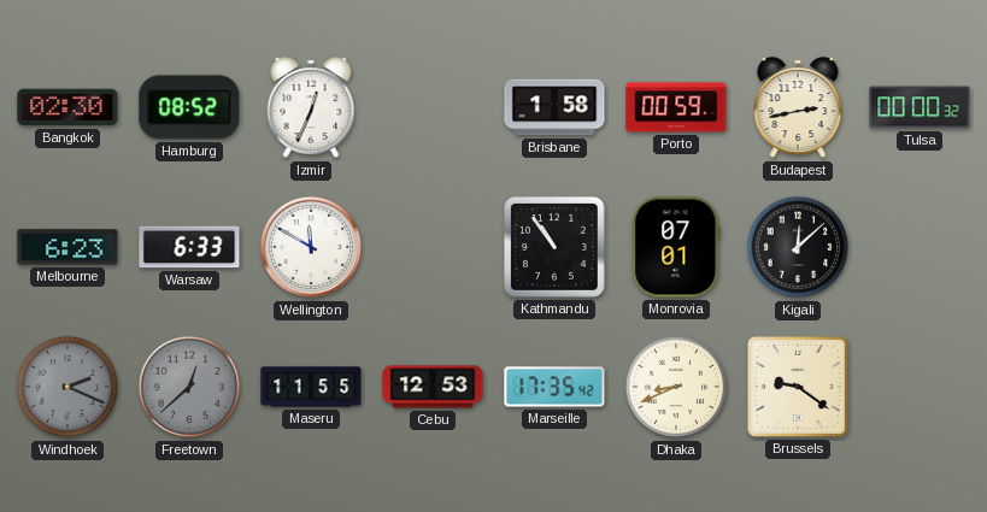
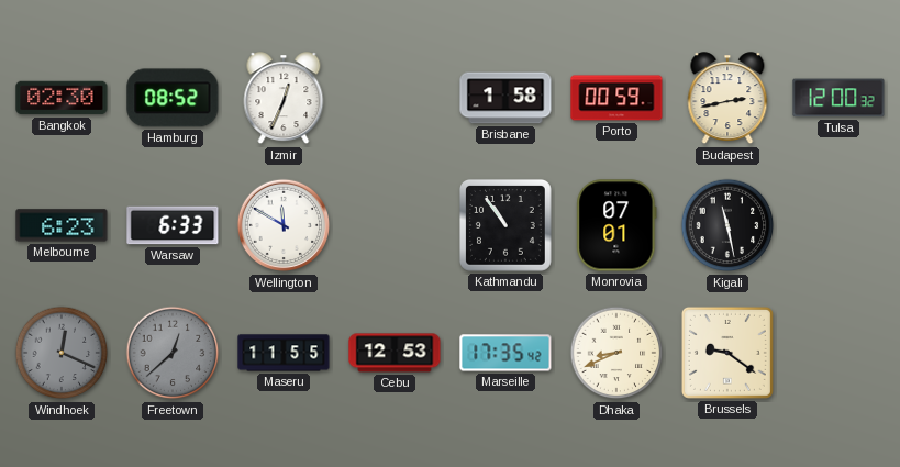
Tulsa: 00:00 -> 12:00
Kigali: 12:08 -> 11:28
Windhoek: 2:19 -> 12:19
